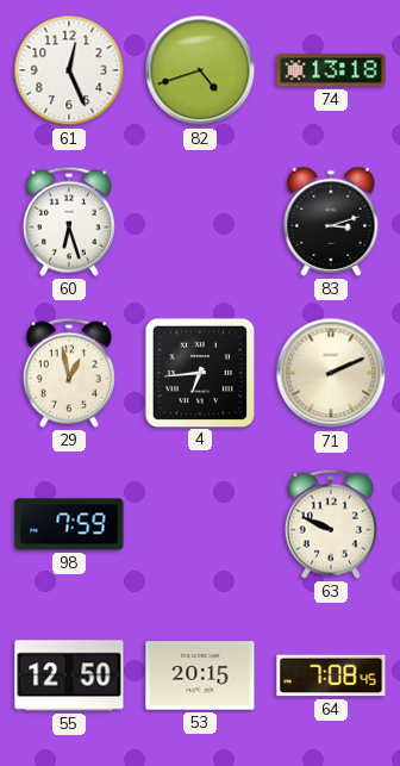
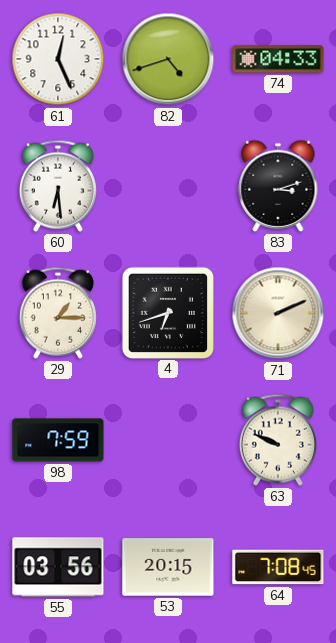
74: 13:18 -> 04:33
60: 6:27 -> 6:29
29: 12:58 -> 1:15
4: 6:44 -> 6:42
55: 12:50 -> 03:56
